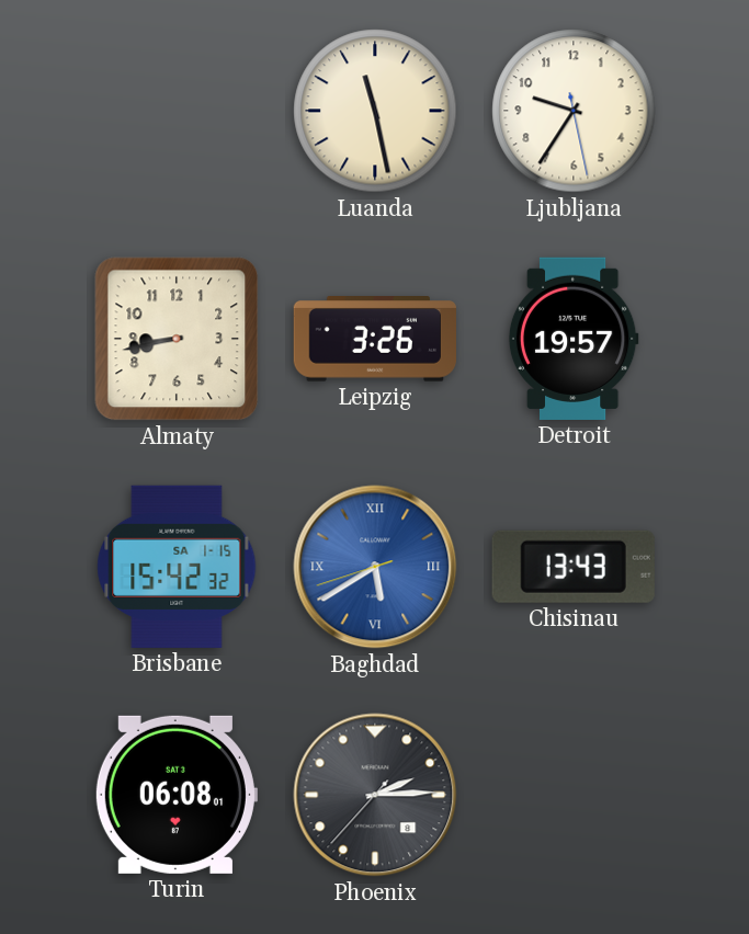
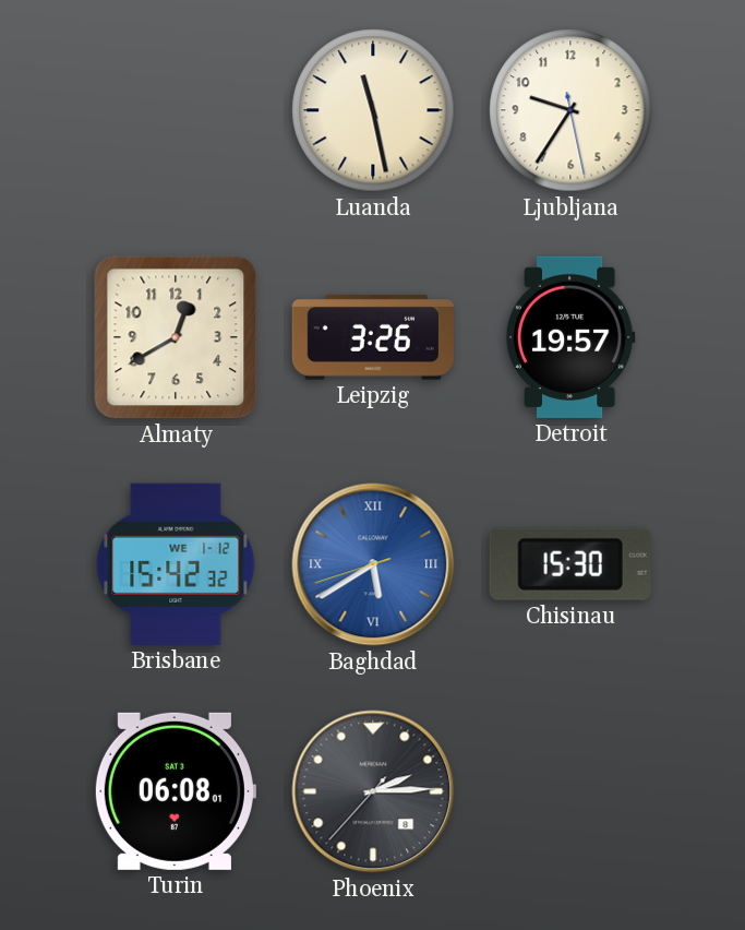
Almaty: 8:43 -> 12:40
Brisbane date: SA 1-15 -> WE 1-12
Chisinau: 13:43 -> 15:30
